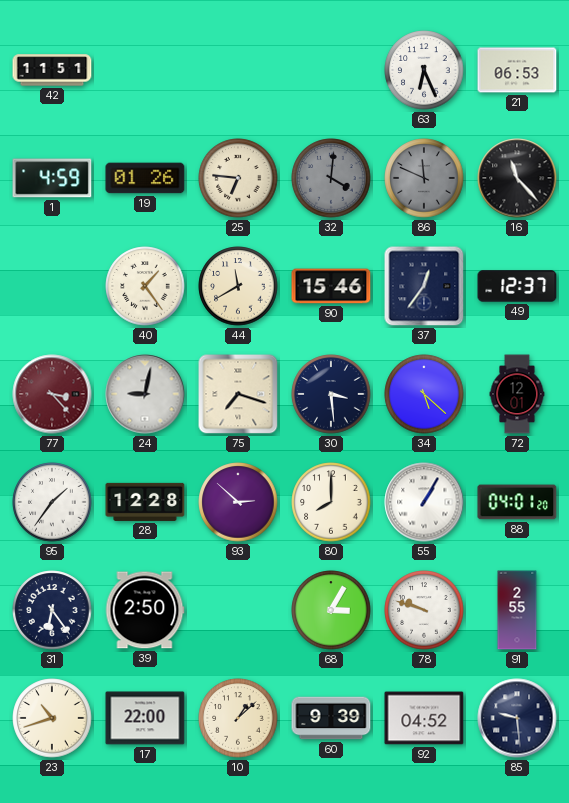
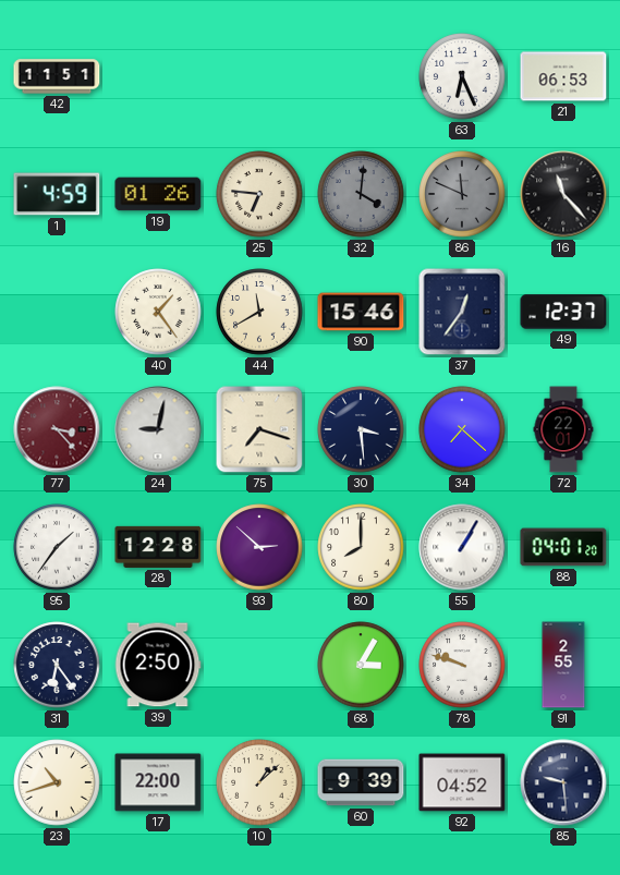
34: 5:22 -> 7:22
72: 12:01 -> 22:01
